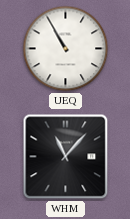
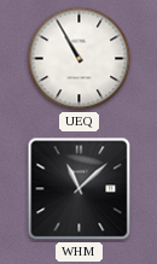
WHM: 11:07 -> 11:08
